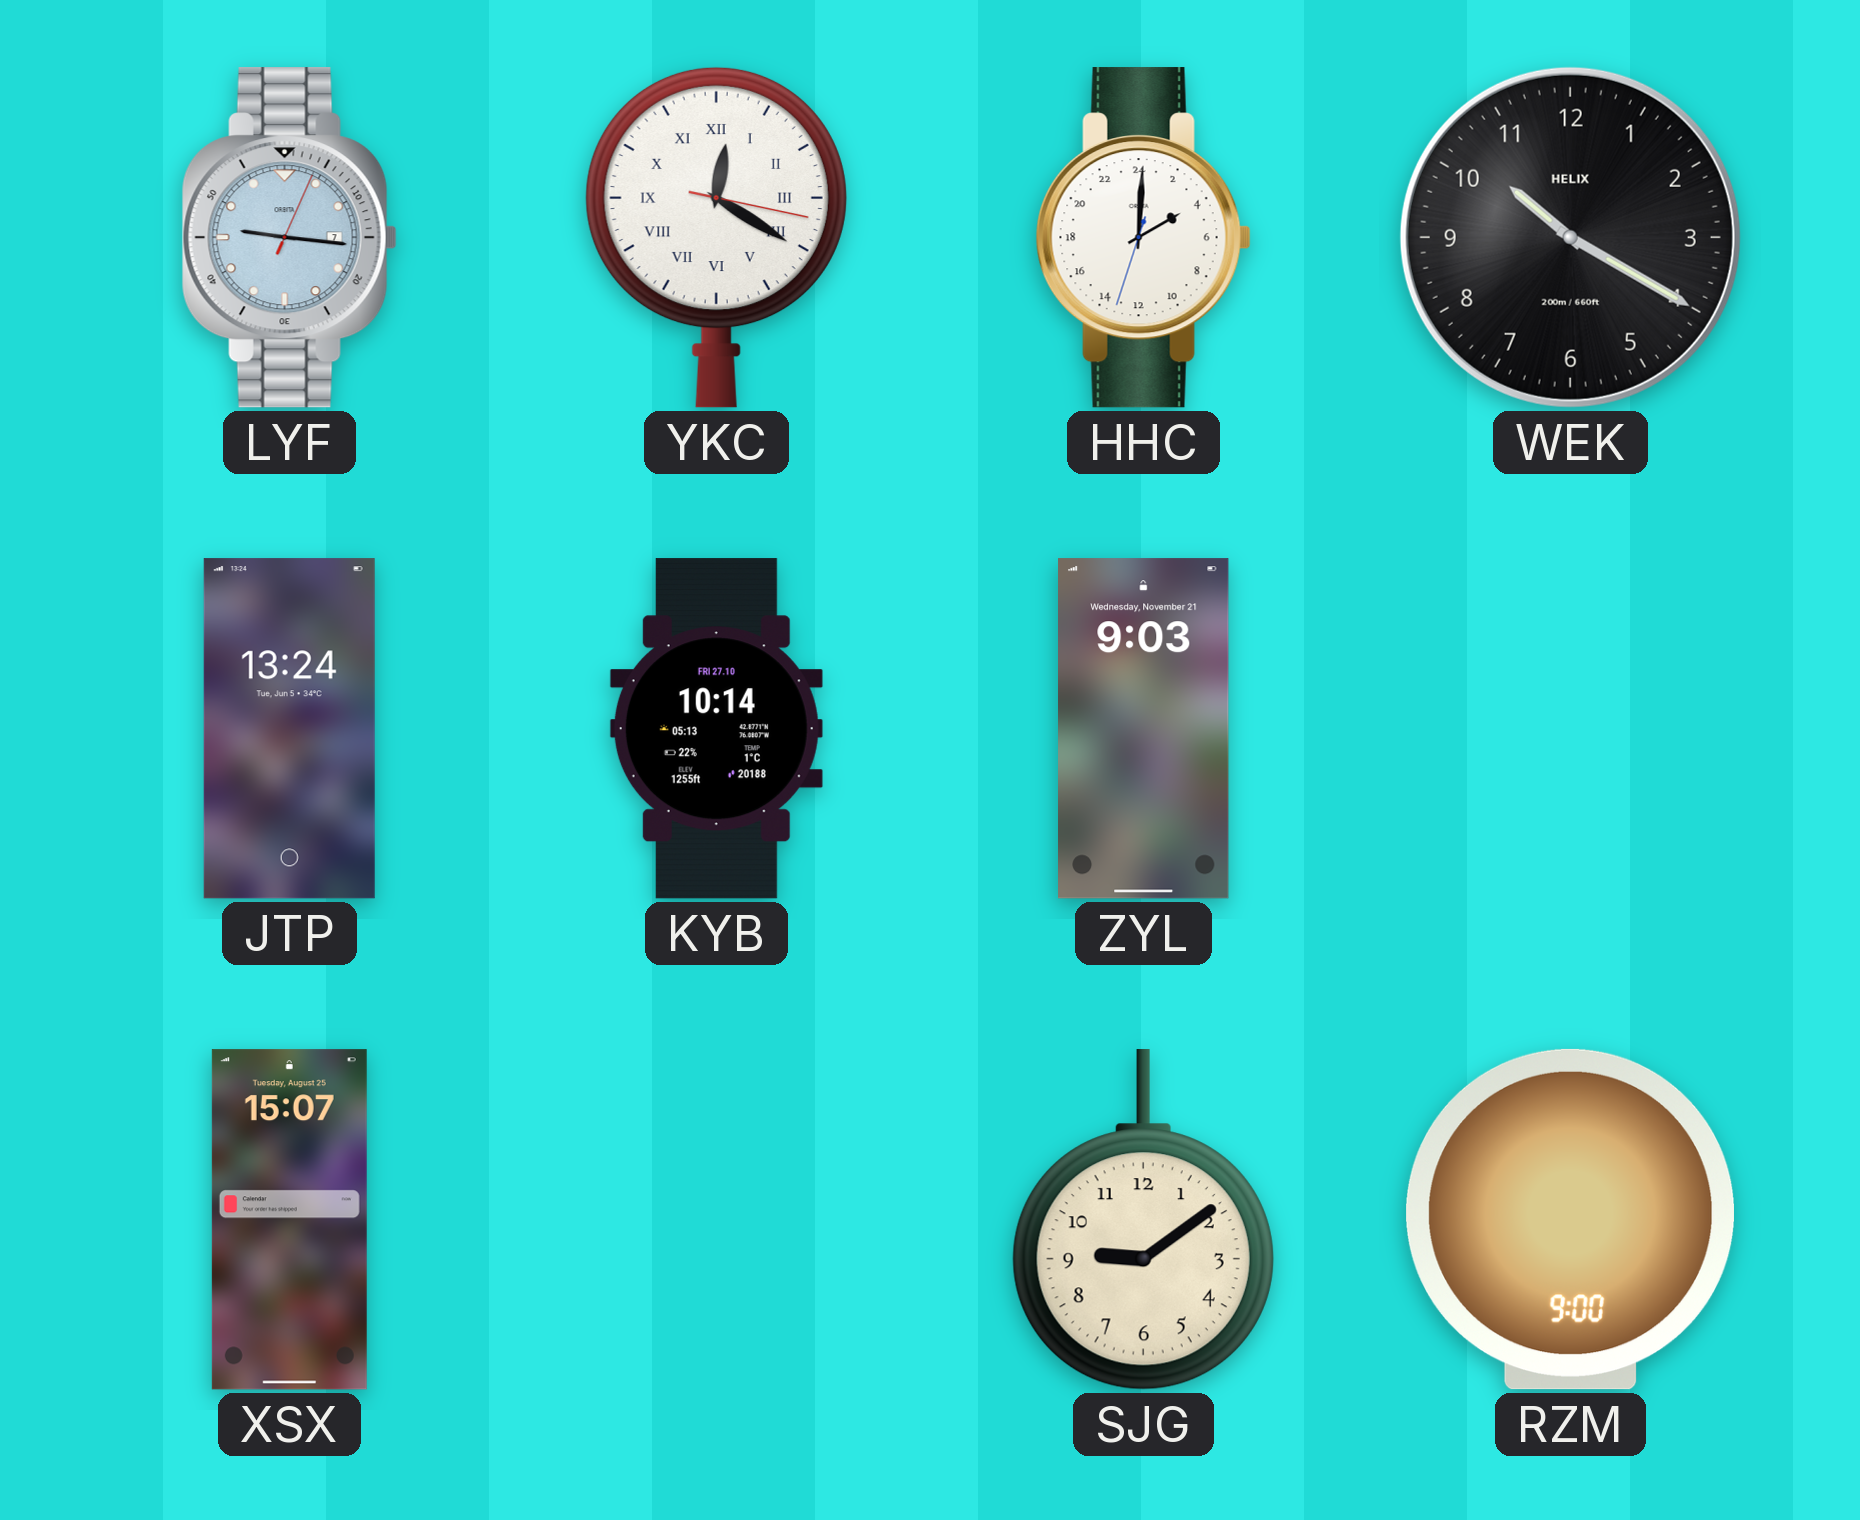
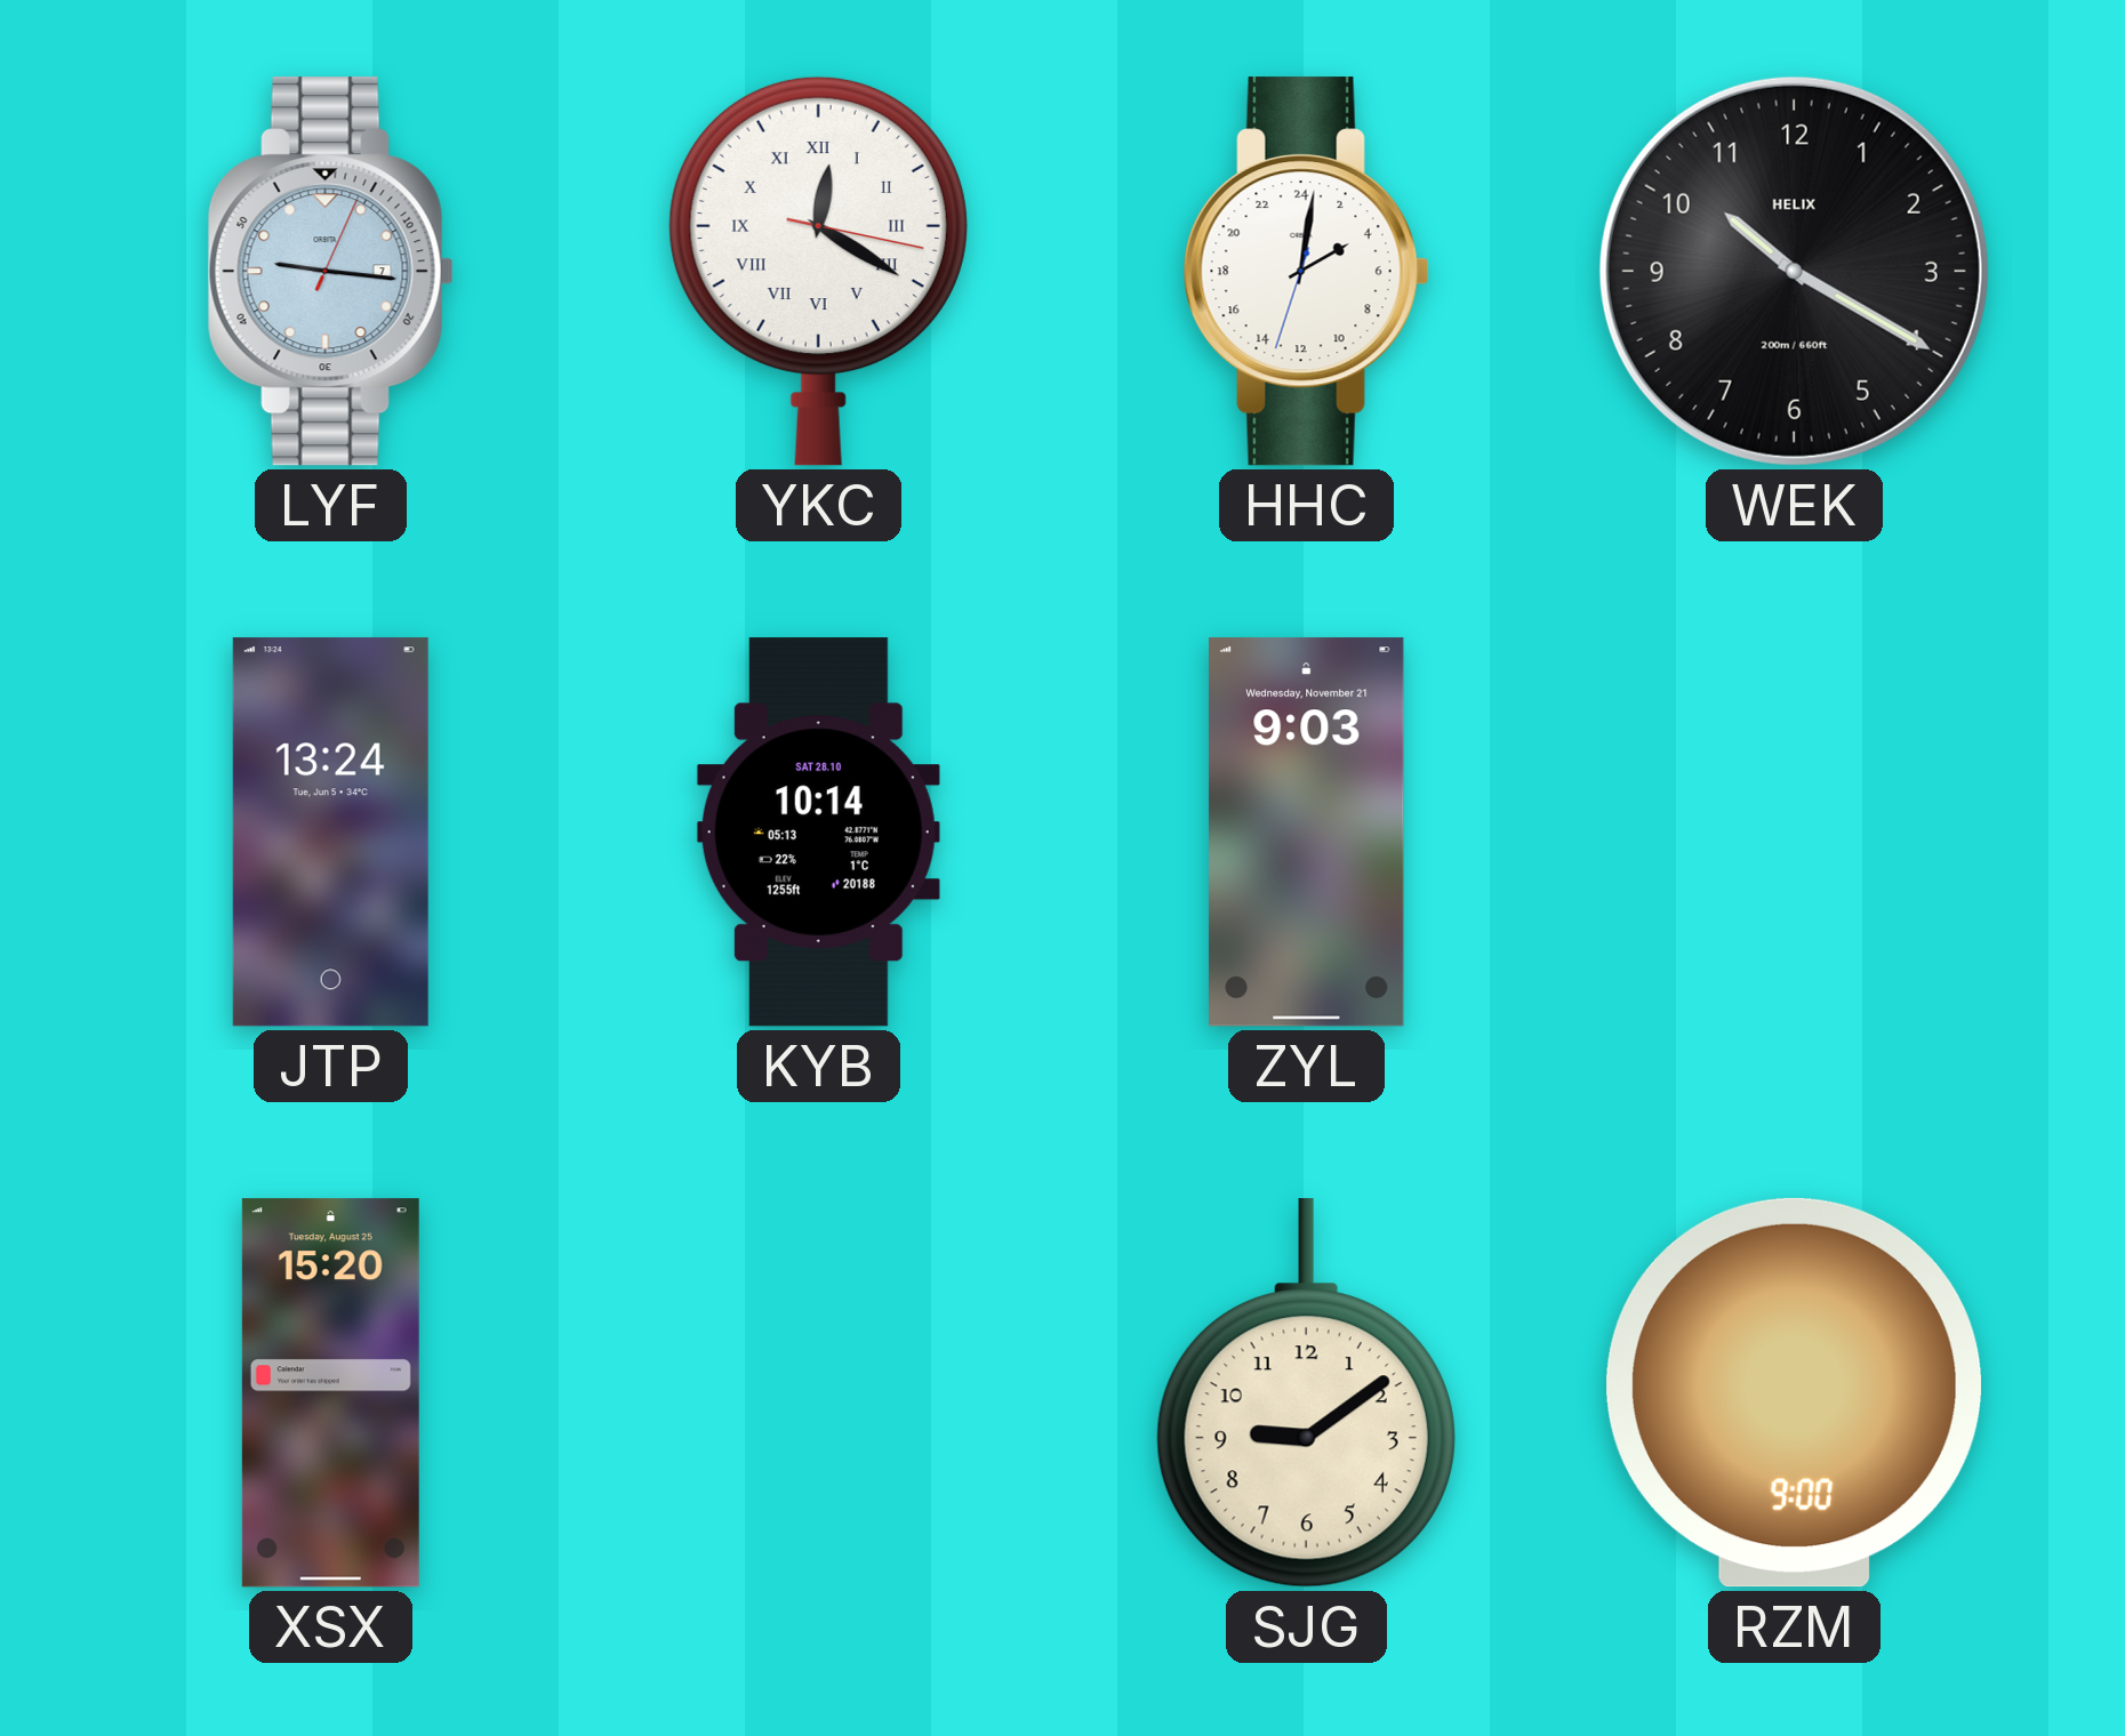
HHC: 4:00 -> 4:01
KYB date: FRI 27.10 -> SAT 28.10
XSX: 15:07 -> 15:20
